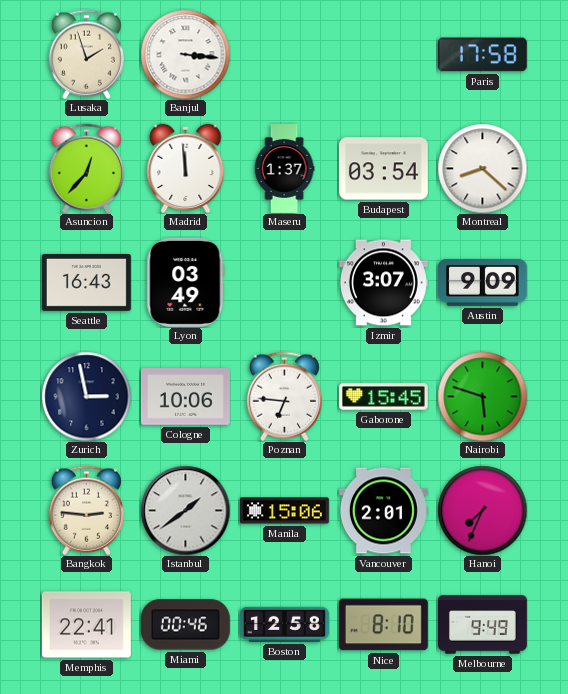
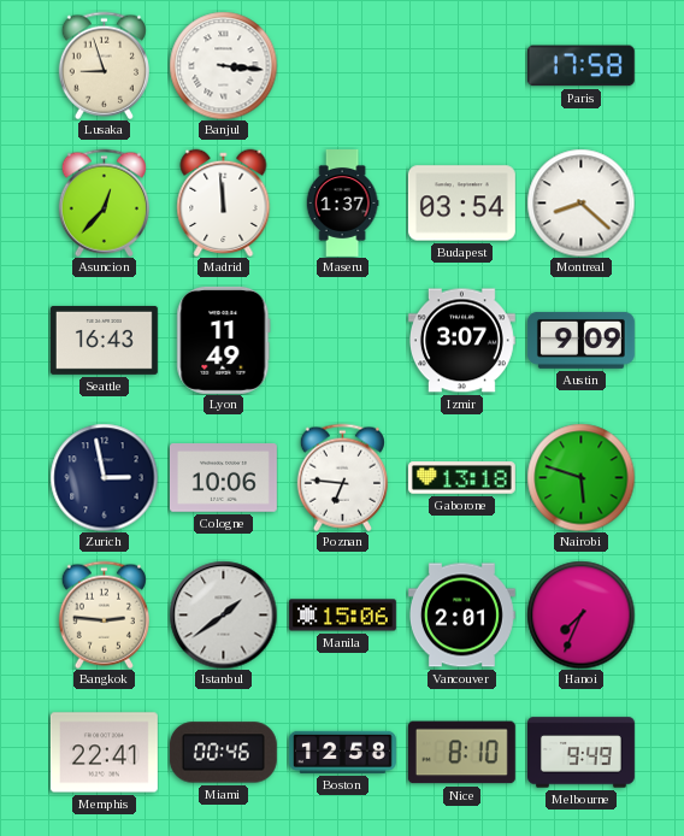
Lusaka: 1:57 -> 8:57
Lyon: 03:49 -> 11:49
Gaborone: 15:45 -> 13:18
